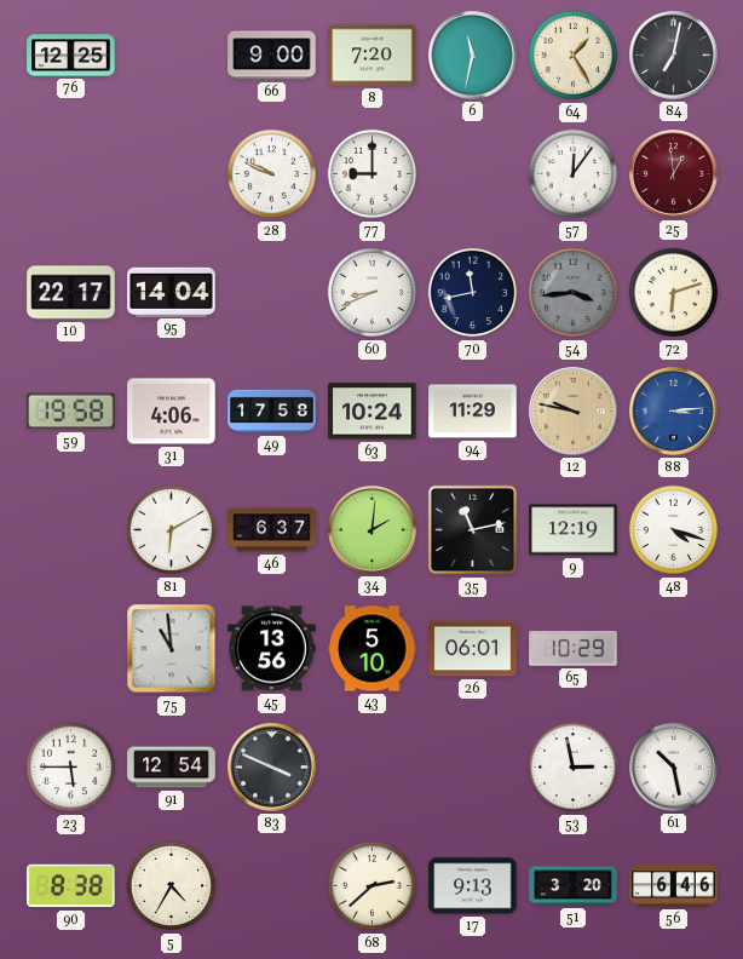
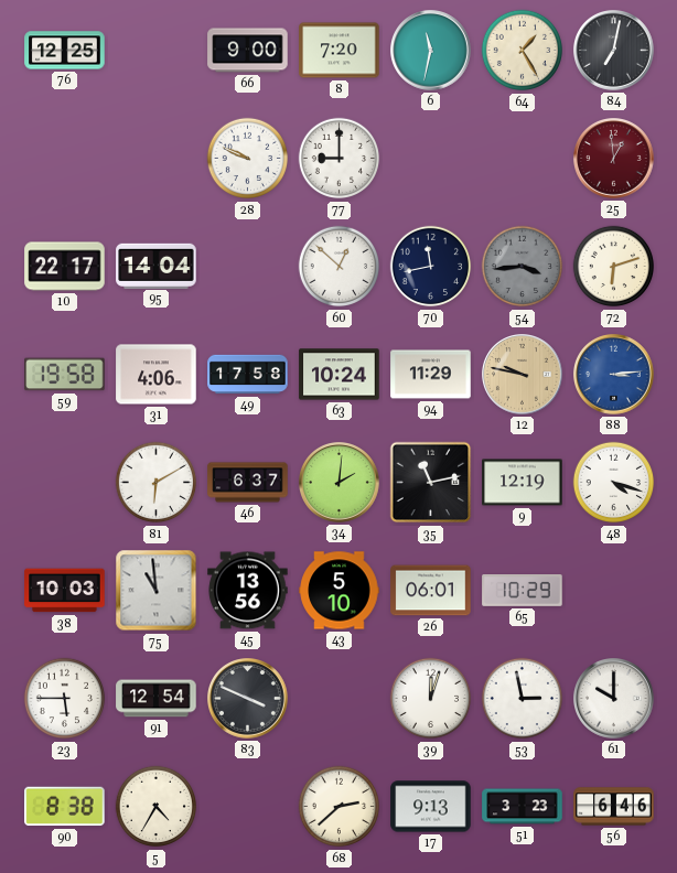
57: 12:06 -> none
60: 8:41 -> 12:52
38: none -> 10:03
39: none -> 12:03
61: 10:28 -> 10:00
51: 3:20 -> 3:23
